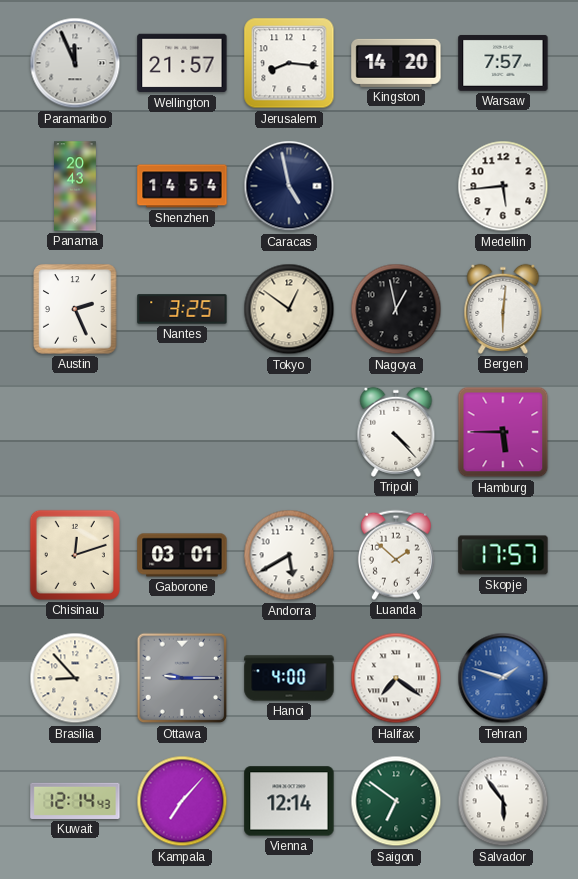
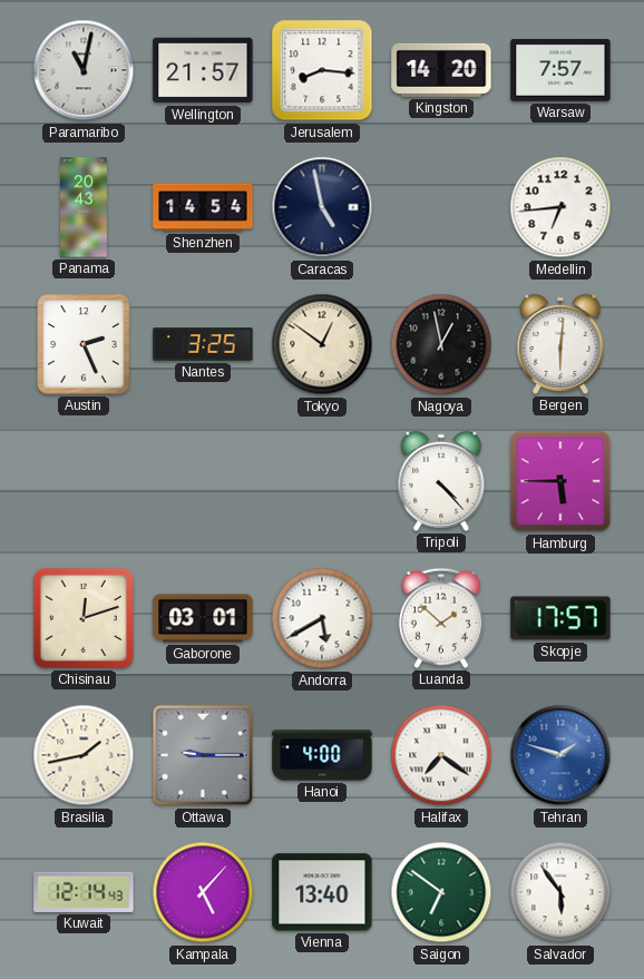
Paramaribo: 11:56 -> 11:02
Medellin: 5:44 -> 6:44
Brasilia: 8:53 -> 1:43
Kampala: 7:07 -> 5:07
Vienna: 12:14 -> 13:40
